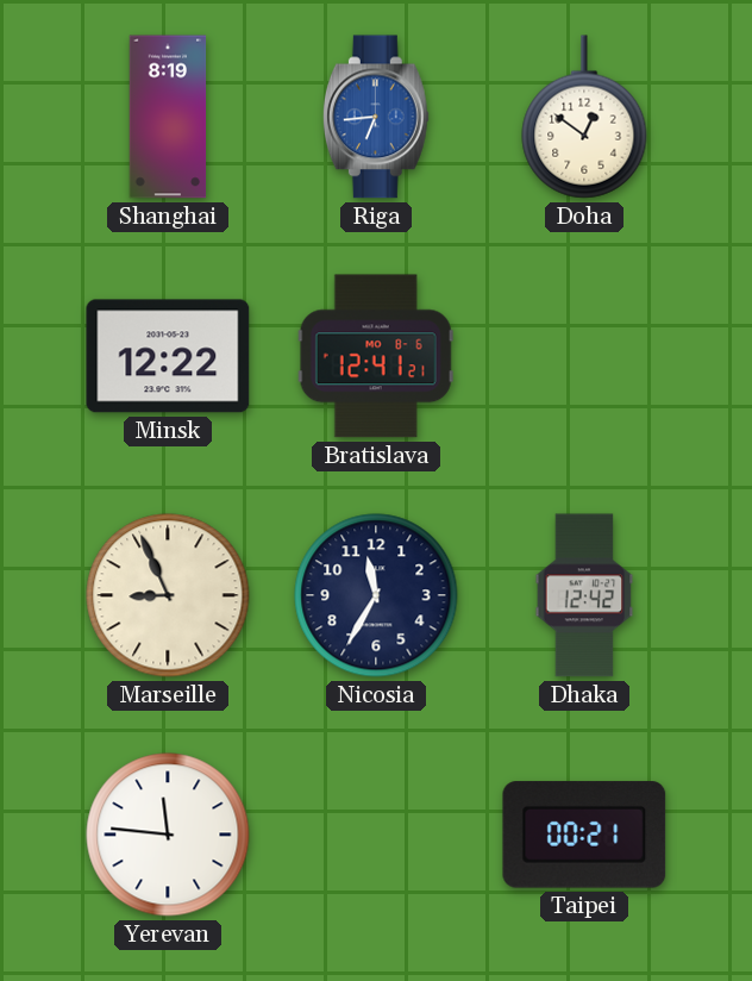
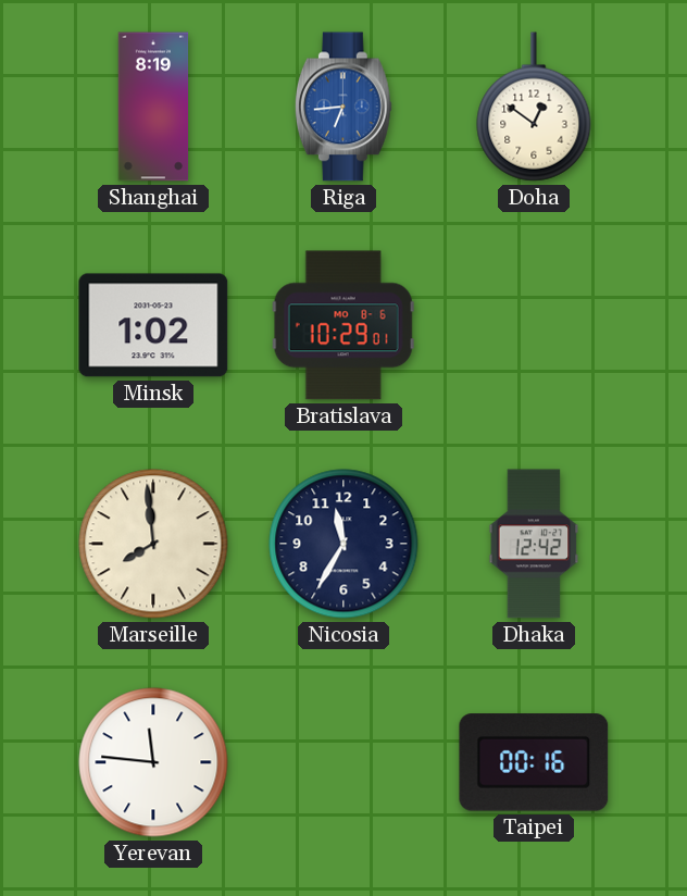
Minsk: 12:22 -> 1:02
Bratislava: 12:41 -> 10:29
Marseille: 8:56 -> 7:59
Taipei: 00:21 -> 00:16
